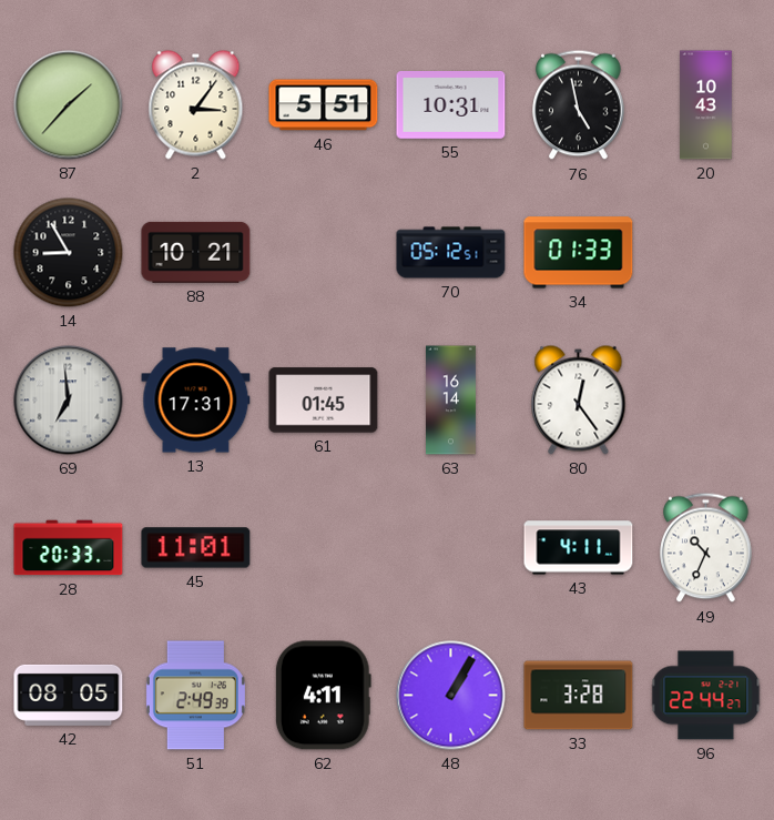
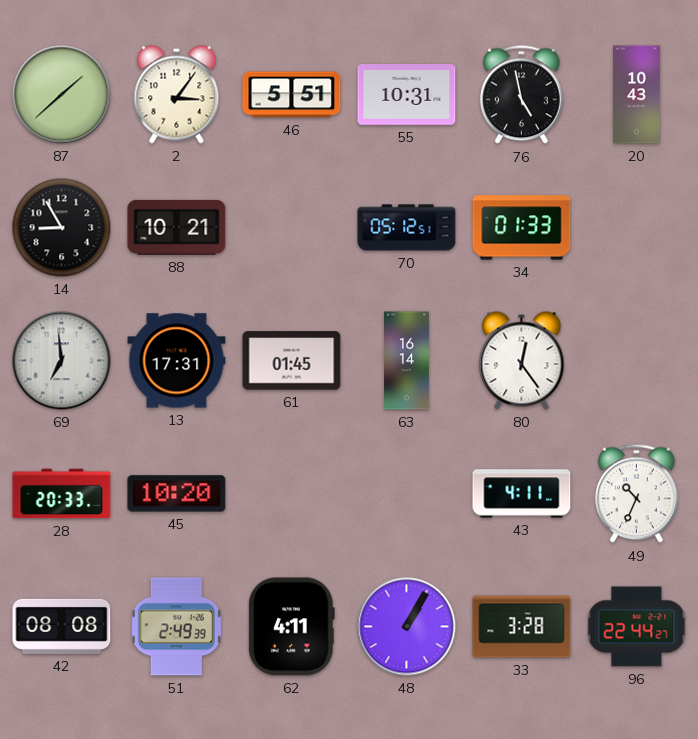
87: 1:37 -> 1:38
45: 11:01 -> 10:20
42: 08:05 -> 08:08
